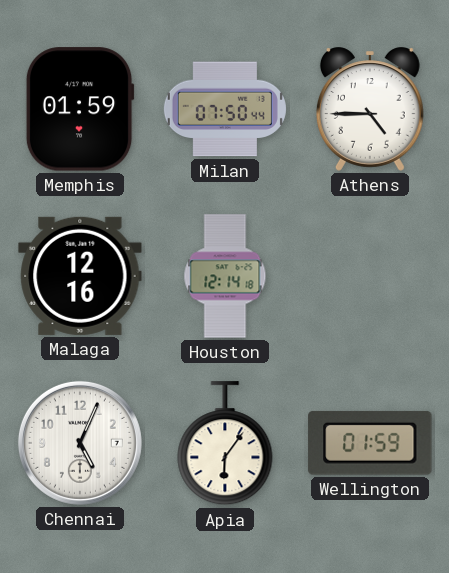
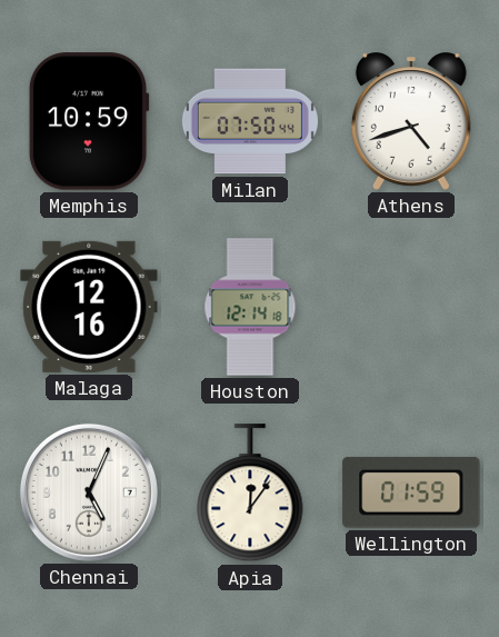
Memphis: 01:59 -> 10:59
Athens: 4:45 -> 4:42
Apia: 6:06 -> 12:06
